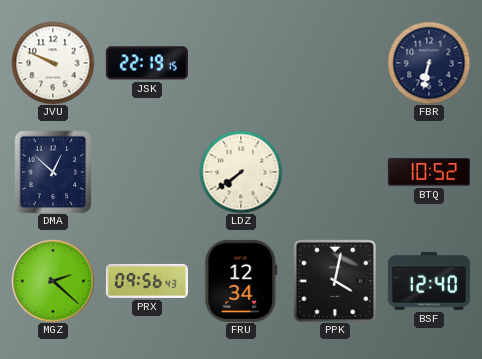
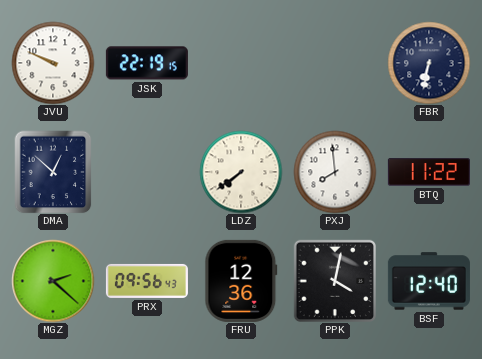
PXJ: none -> 7:59
BTQ: 10:52 -> 11:22
FRU: 12:34 -> 12:36
